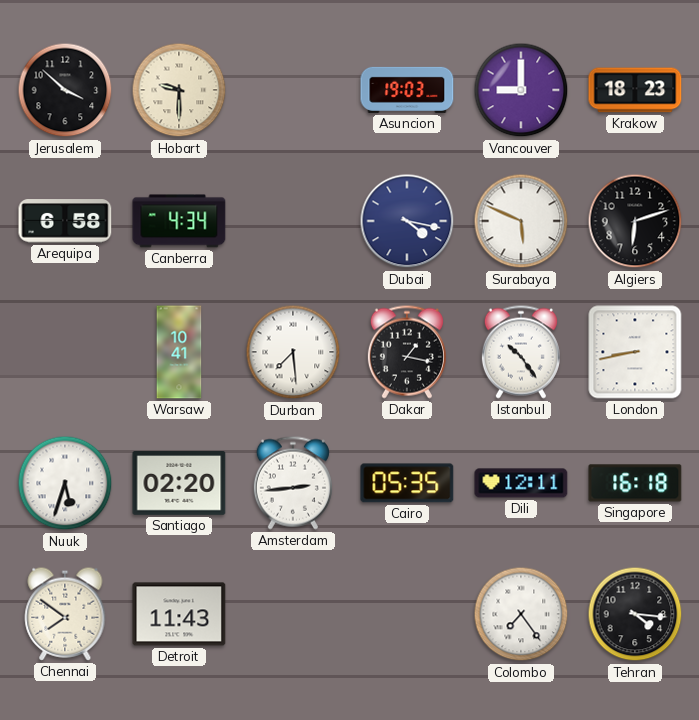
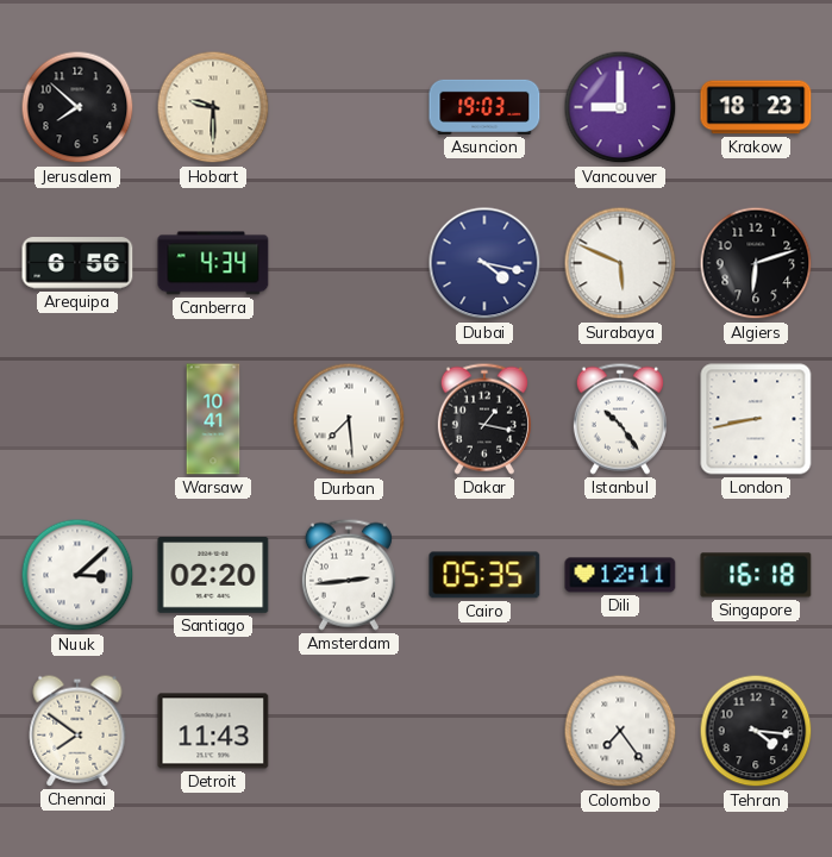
Jerusalem: 3:52 -> 7:52
Arequipa: 6:58 -> 6:56
Nuuk: 5:33 -> 3:08
